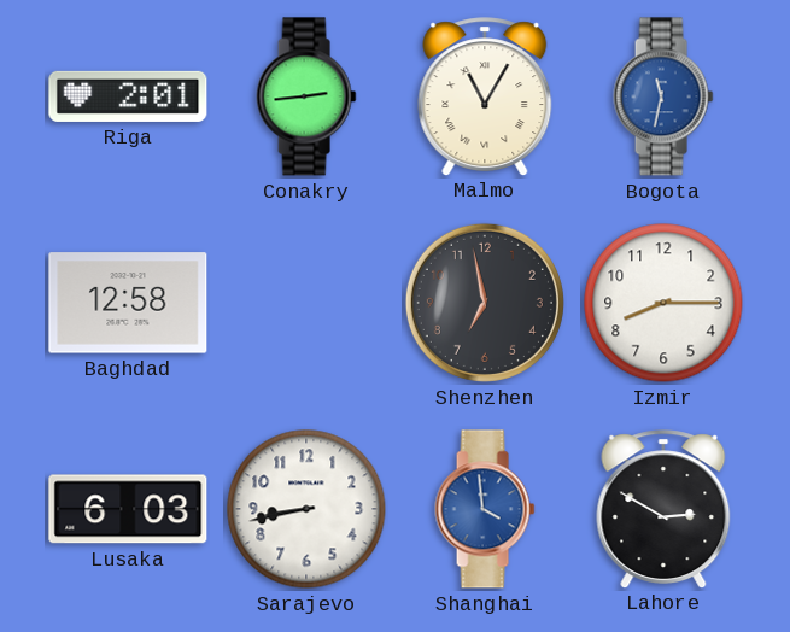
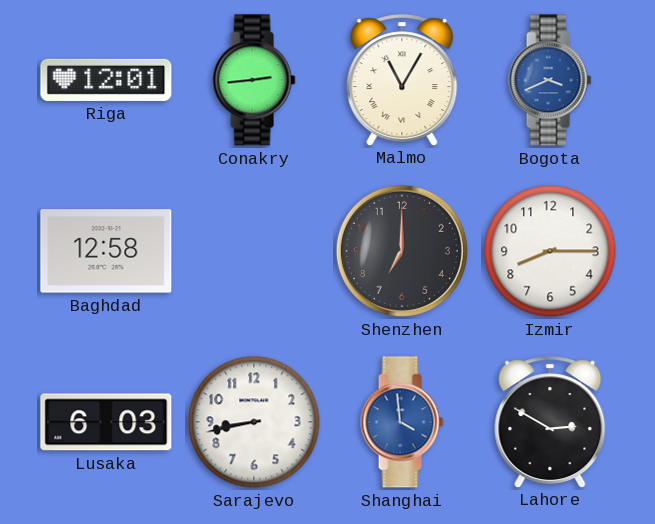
Riga: 2:01 -> 12:01
Bogota: 11:32 -> 3:41
Shenzhen: 6:58 -> 7:00
